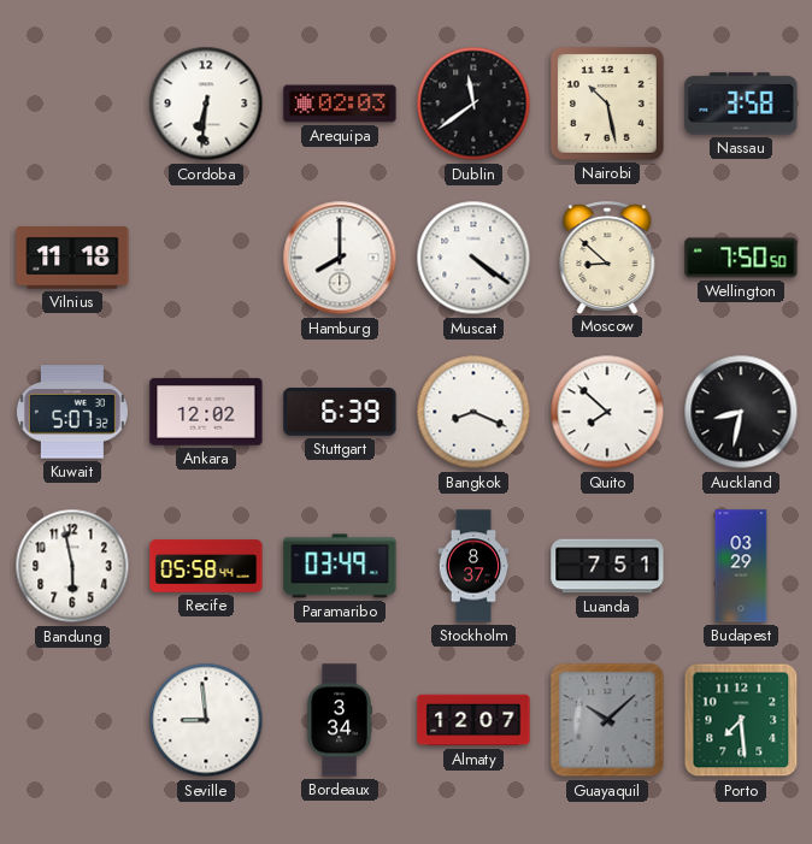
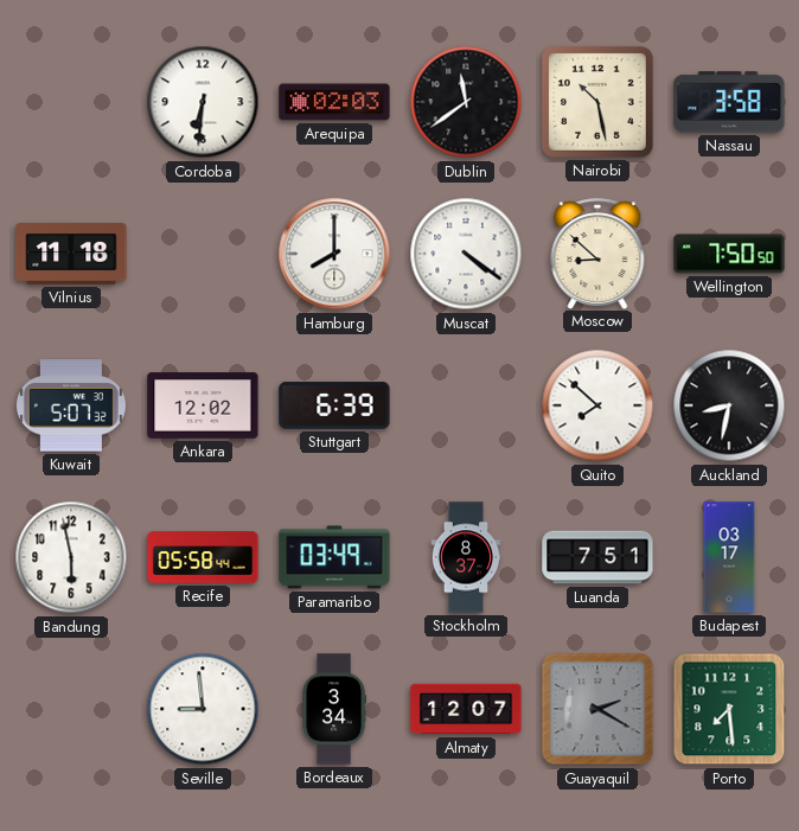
Bangkok: 8:19 -> none
Budapest: 03:29 -> 03:17
Guayaquil: 10:08 -> 2:20
